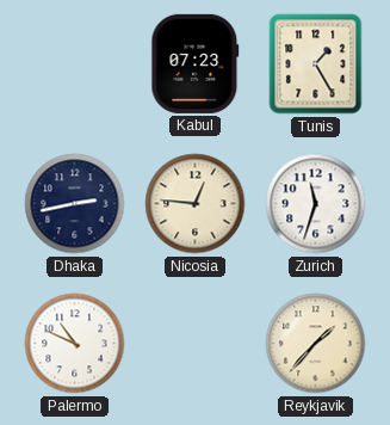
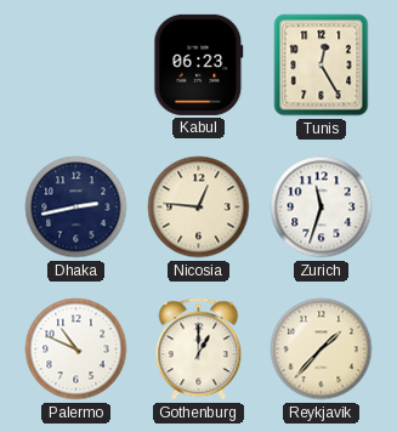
Kabul: 07:23 -> 06:23
Tunis: 1:25 -> 12:25
Gothenburg: none -> 1:00
